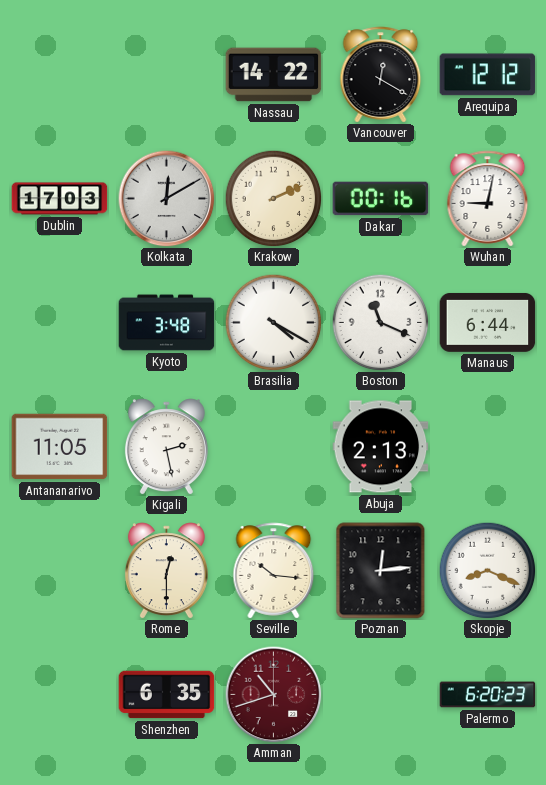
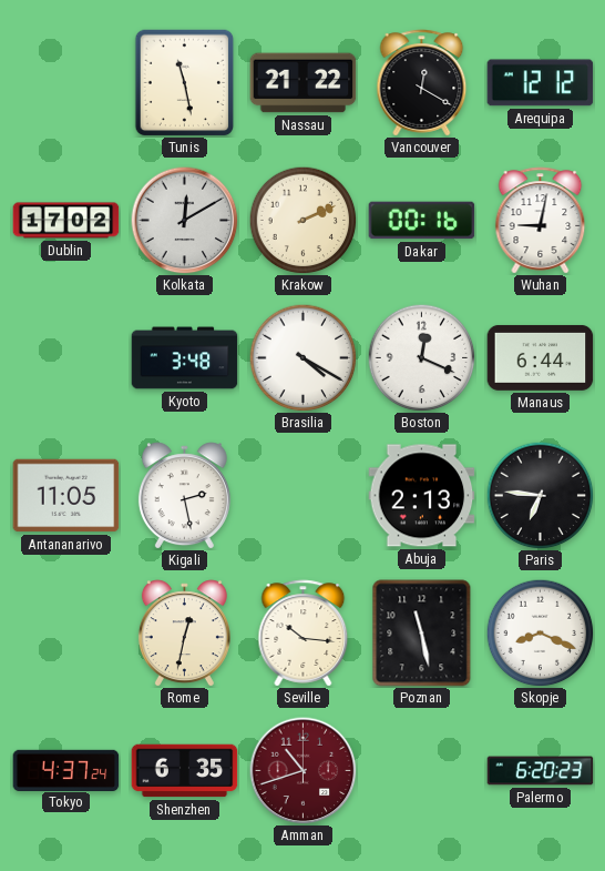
Tunis: none -> 11:28
Nassau: 14:22 -> 21:22
Dublin: 17:03 -> 17:02
Boston: 11:19 -> 12:19
Paris: none -> 6:46
Rome: 12:30 -> 12:32
Poznan: 12:14 -> 11:28
Tokyo: none -> 4:37
